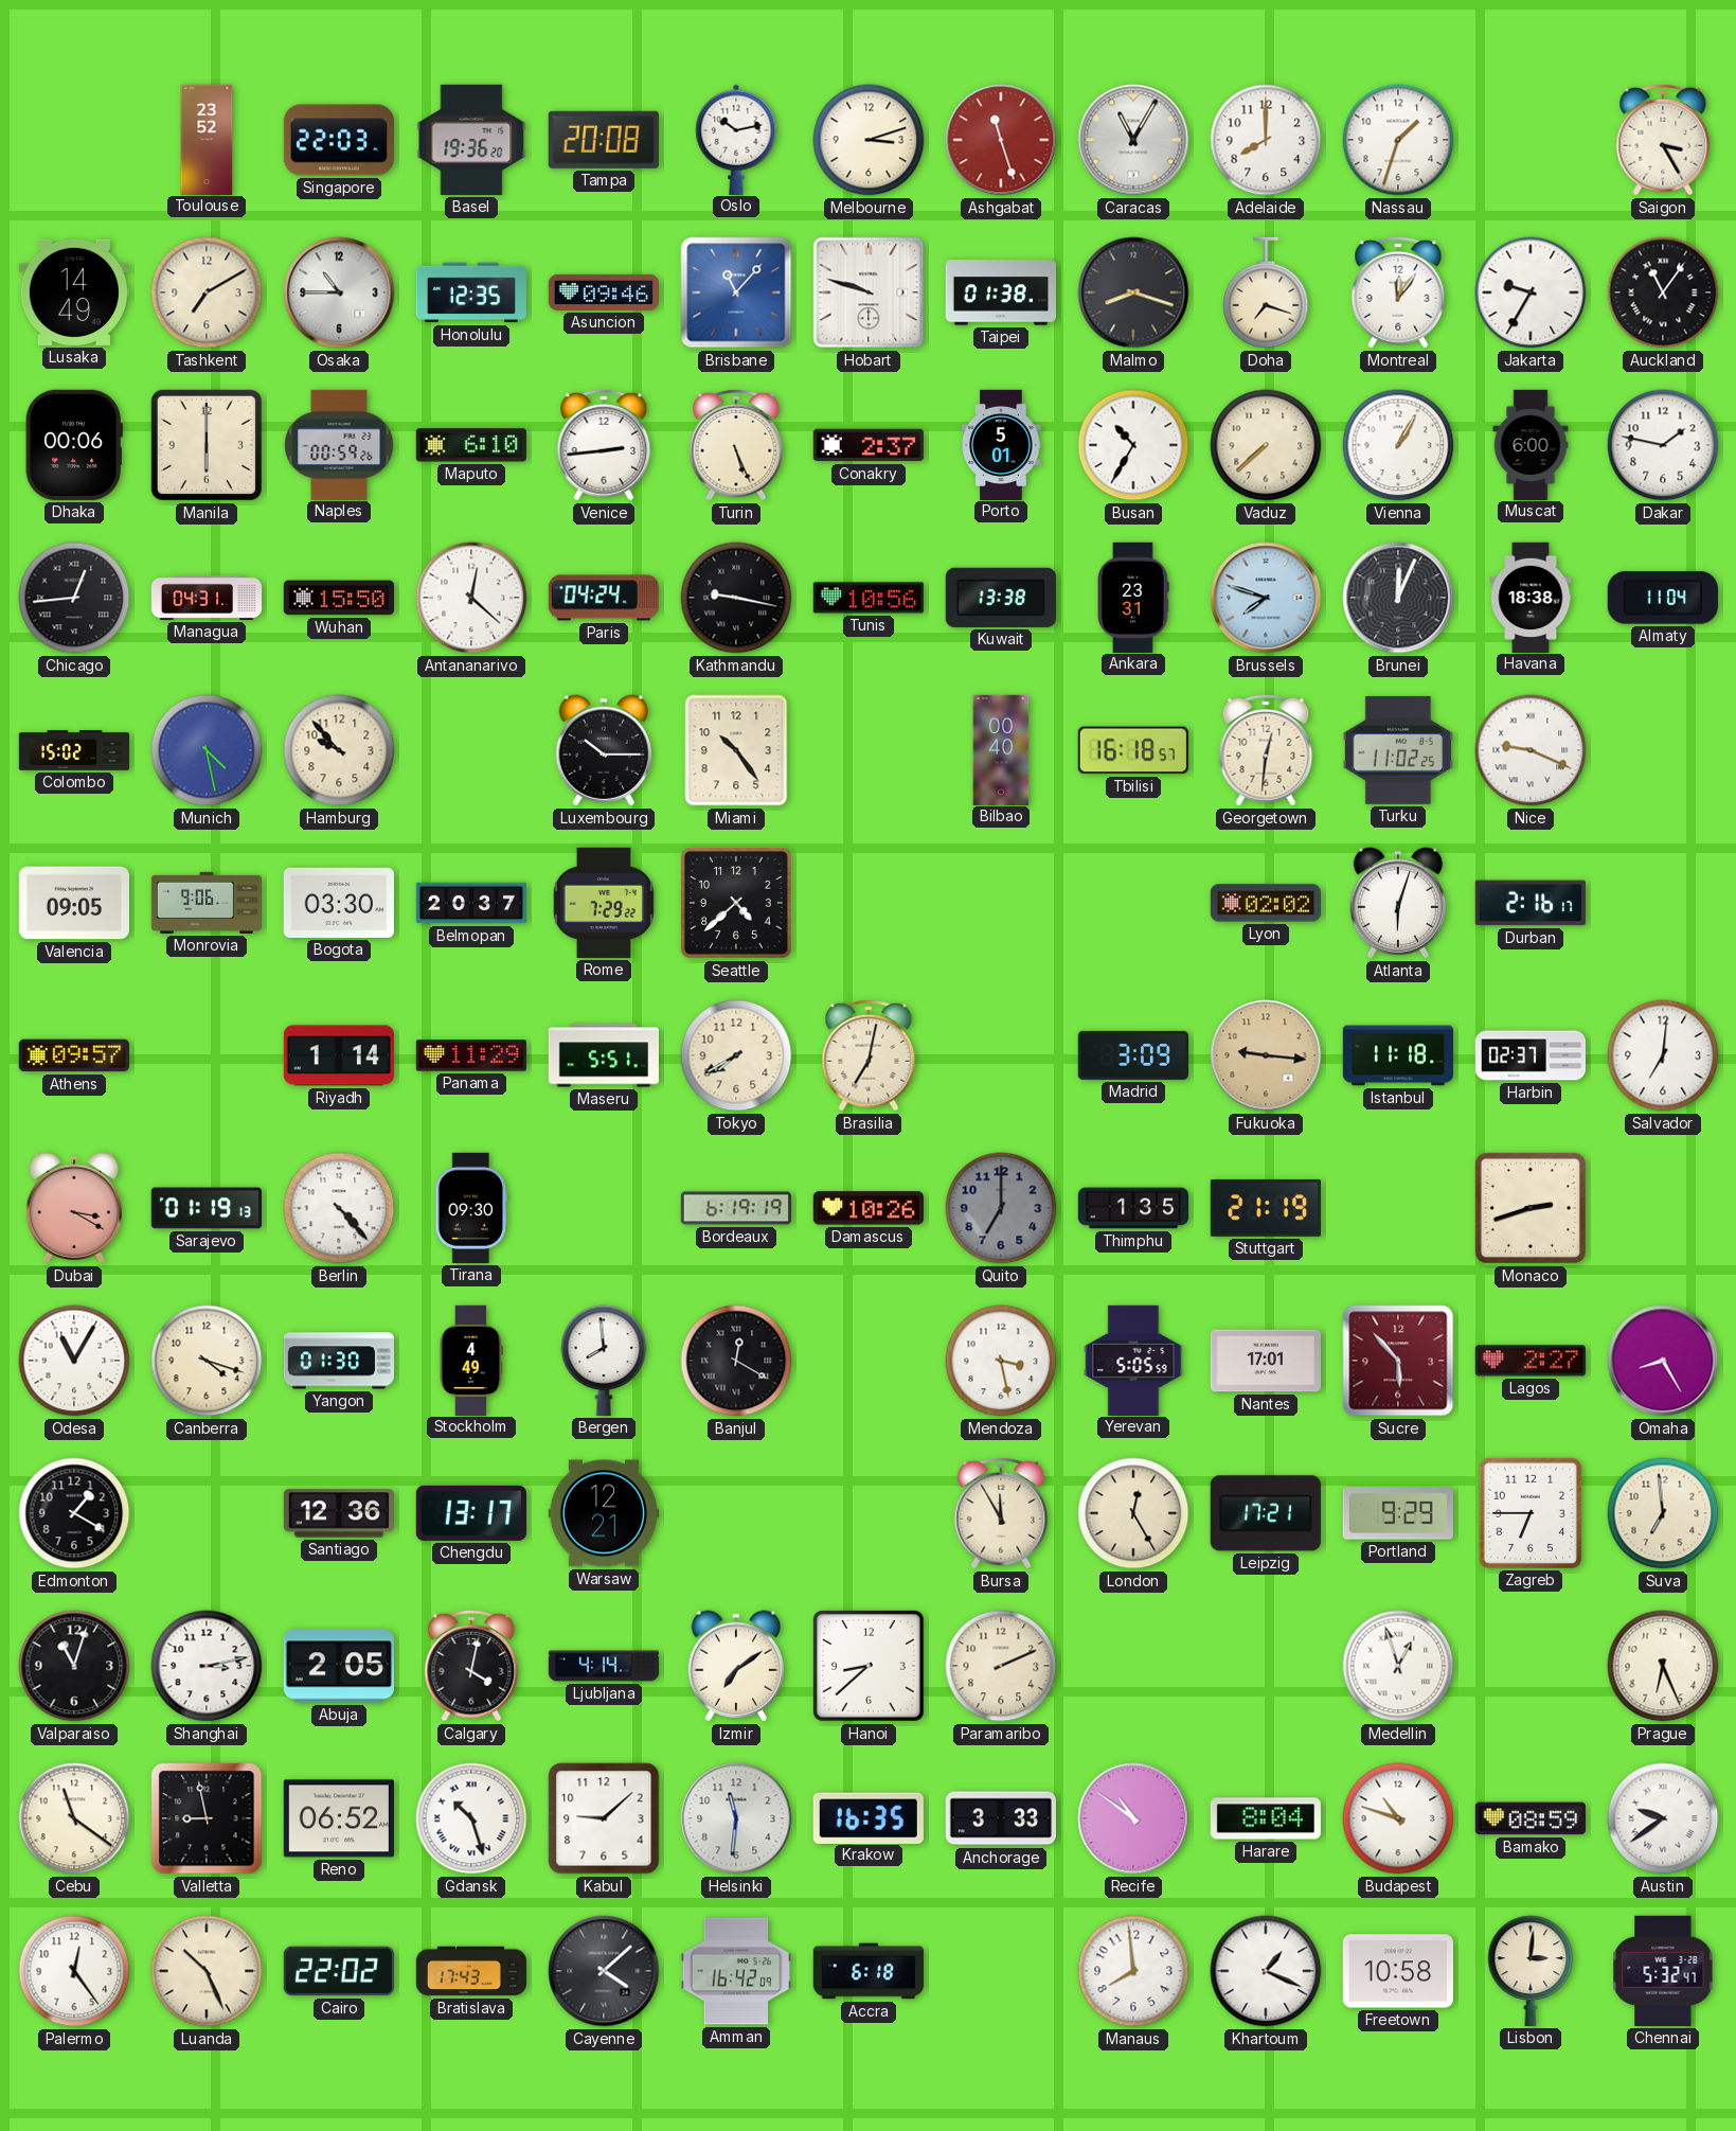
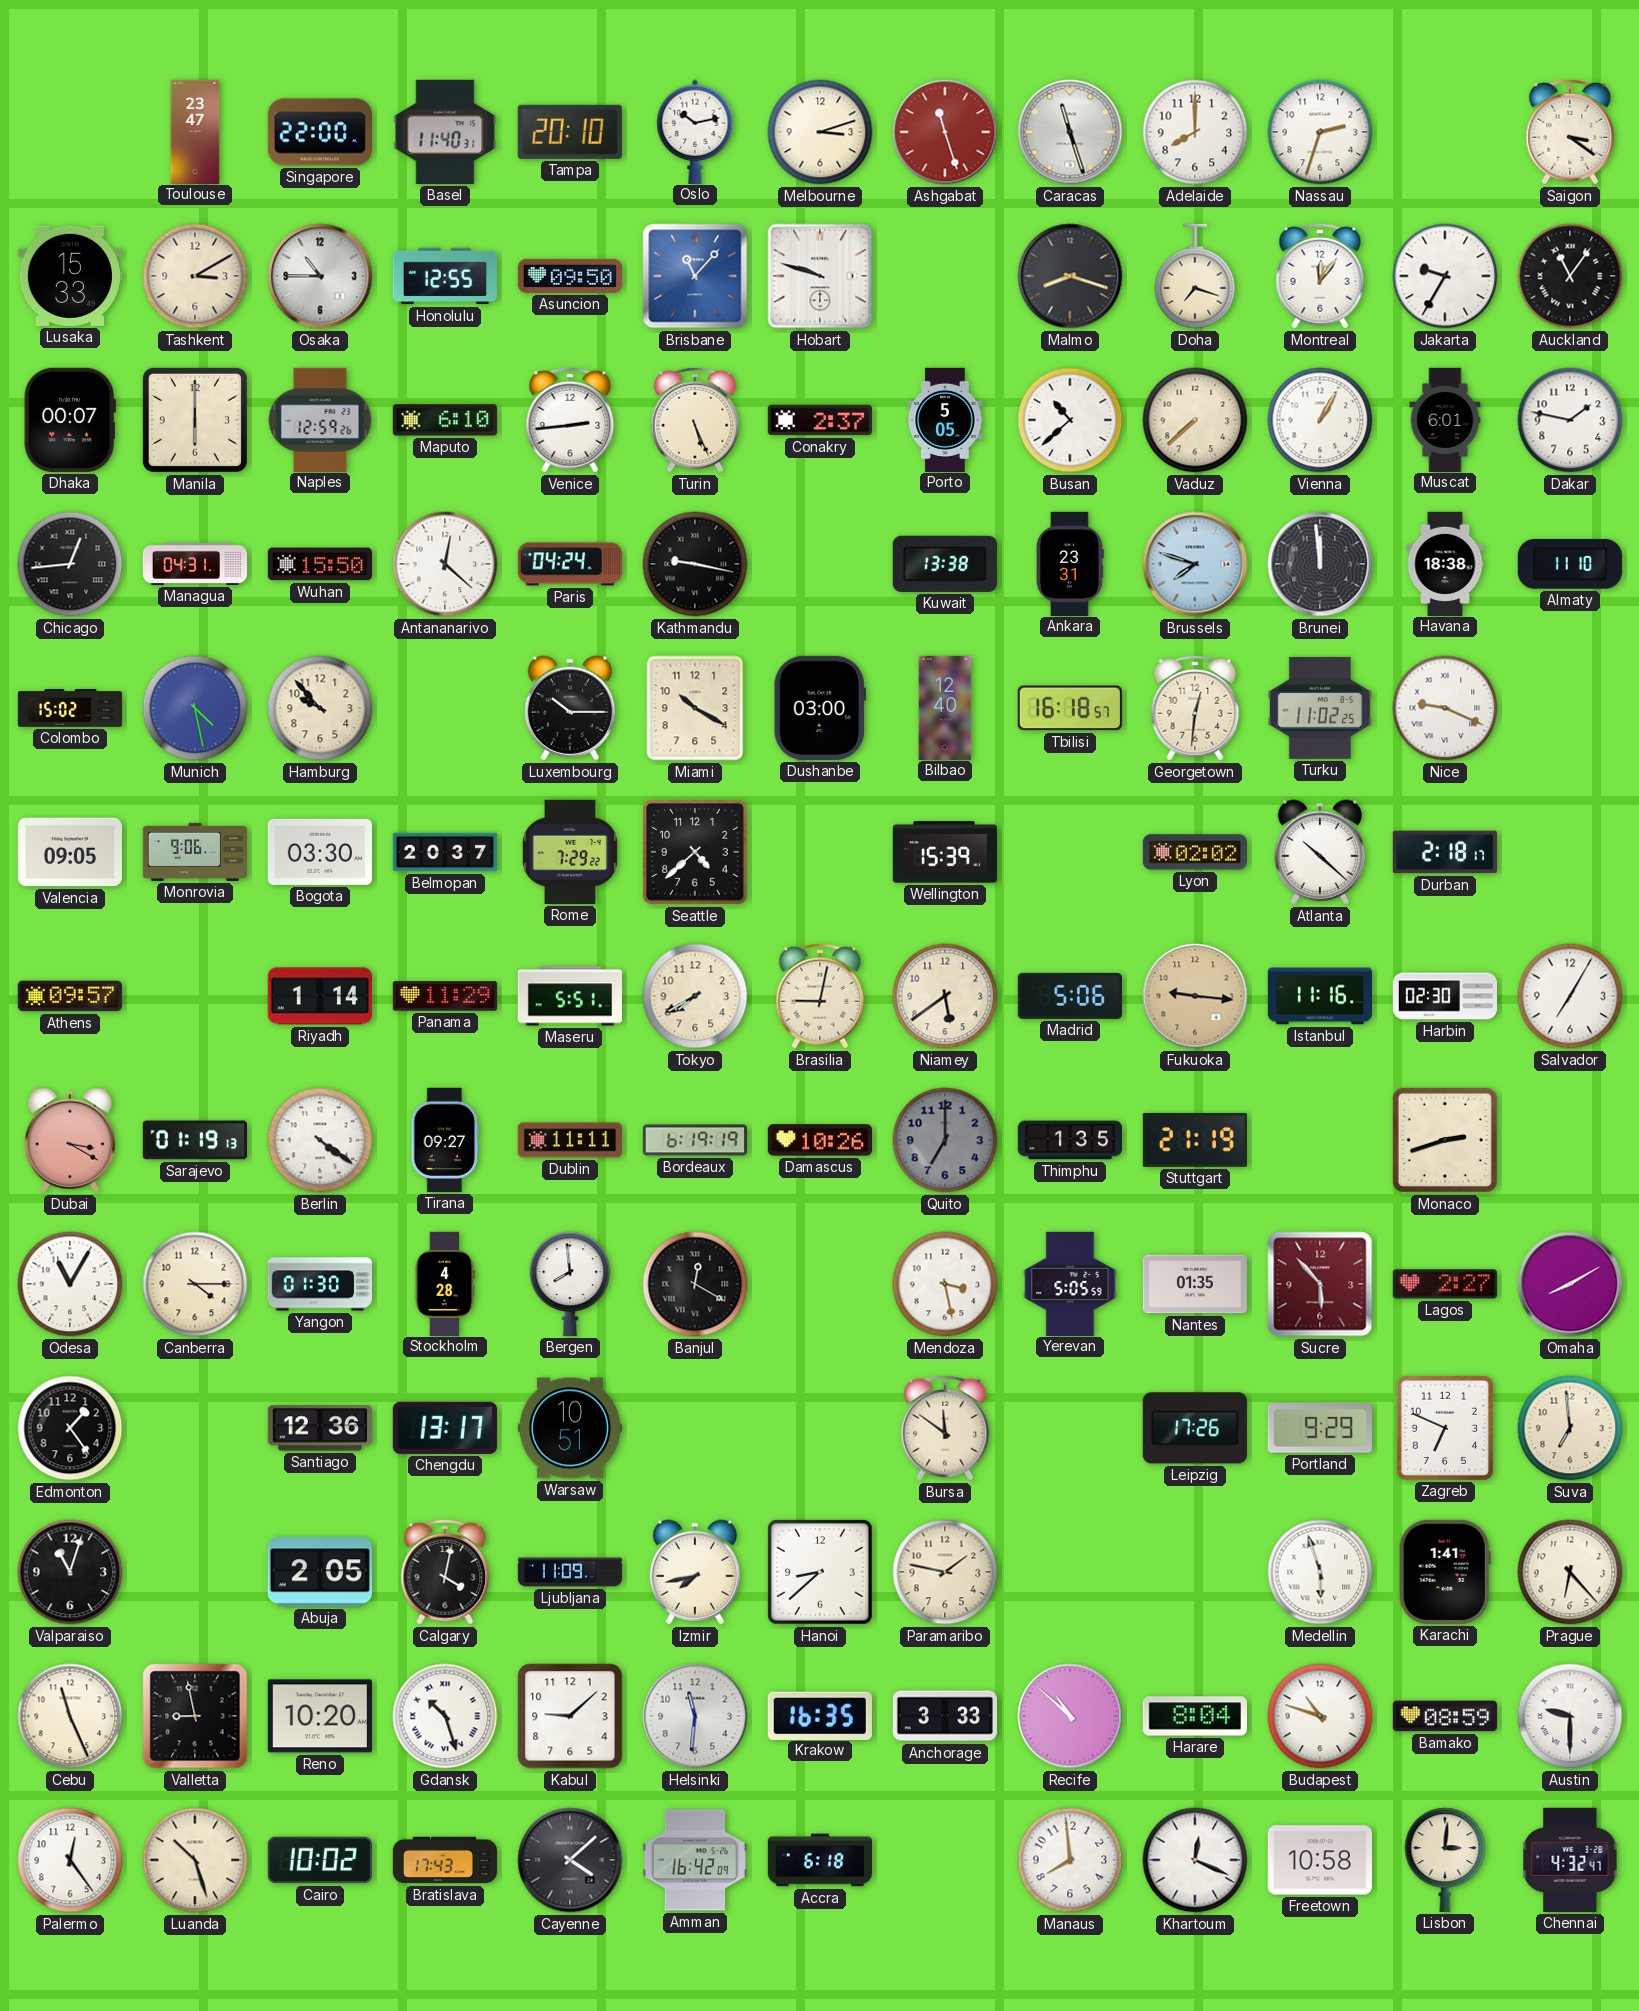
Toulouse: 23:52 -> 23:47
Singapore: 22:03 -> 22:00
Basel: 19:36 -> 11:40
Tampa: 20:08 -> 20:10
Caracas: 11:05 -> 11:27
Nassau: 1:33 -> 2:33
Saigon: 3:25 -> 3:21
Lusaka: 14:49 -> 15:33
Tashkent: 7:10 -> 3:10
Honolulu: 12:35 -> 12:55
Asuncion: 09:46 -> 09:50
Taipei: 01:38 -> none
Dhaka: 00:06 -> 00:07
Naples: 00:59 -> 12:59
Porto: 5:01 -> 5:05
Busan: 10:35 -> 10:38
Muscat: 6:00 -> 6:01
Tunis: 10:56 -> none
Brunei: 12:04 -> 11:59
Almaty: 11:04 -> 11:10
Miami: 10:24 -> 10:20
Dushanbe: none -> 03:00
Bilbao: 00:40 -> 12:40
Wellington: none -> 15:39
Atlanta: 6:03 -> 10:22
Durban: 2:16 -> 2:18
Brasilia: 7:02 -> 9:02
Niamey: none -> 5:39
Madrid: 3:09 -> 5:06
Istanbul: 11:18 -> 11:16
Harbin: 02:37 -> 02:30
Salvador: 7:01 -> 7:05
Berlin: 4:23 -> 4:21
Tirana: 09:30 -> 09:27
Dublin: none -> 11:11
Canberra: 4:18 -> 4:15
Stockholm: 4:49 -> 4:28
Nantes: 17:01 -> 01:35
Omaha: 8:25 -> 8:10
Edmonton: 1:20 -> 1:24
Warsaw: 12:21 -> 10:51
Bursa: 11:55 -> 11:51
London: 12:25 -> none
Leipzig: 17:21 -> 17:26
Zagreb: 6:45 -> 6:49
Shanghai: 3:13 -> none
Ljubljana: 4:14 -> 11:09
Izmir: 7:09 -> 7:43
Paramaribo: 2:11 -> 1:47
Medellin: 12:57 -> 5:57
Karachi: none -> 1:41
Prague: 6:26 -> 6:23
Cebu: 11:21 -> 11:26
Reno: 06:52 -> 10:20
Recife: 10:51 -> 10:52
Austin: 9:39 -> 9:30
Luanda: 10:26 -> 10:27
Cairo: 22:02 -> 10:02
Khartoum: 1:19 -> 12:19
Chennai: 5:32 -> 4:32
